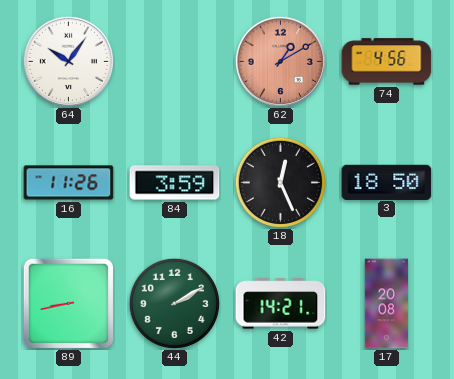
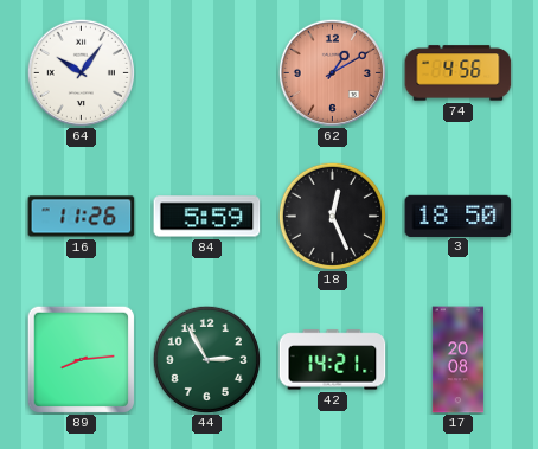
84: 3:59 -> 5:59
89: 8:43 -> 8:14
44: 2:10 -> 2:55
